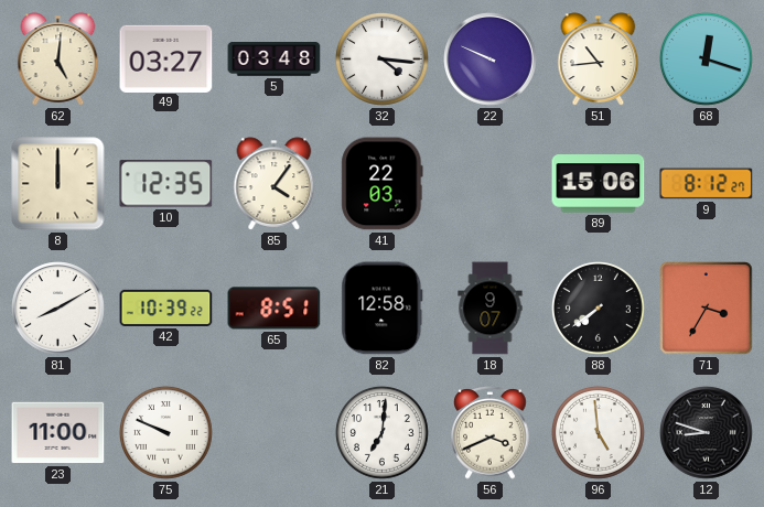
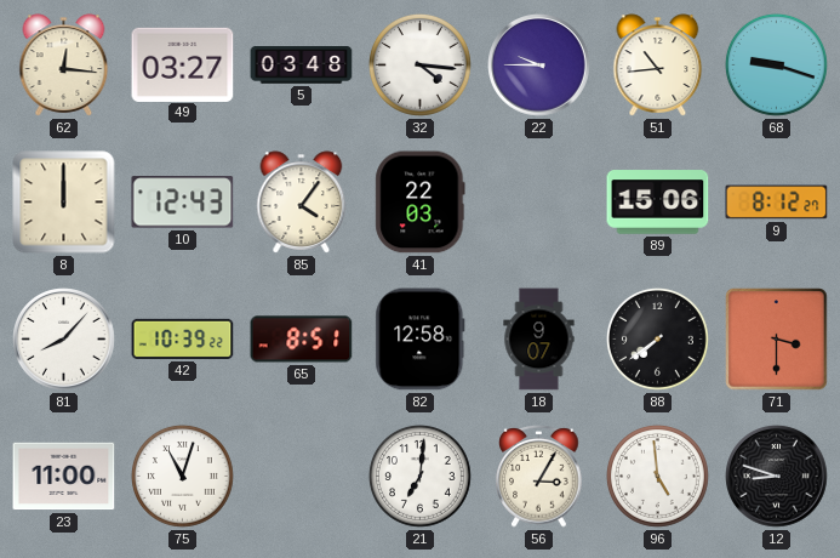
62: 5:01 -> 12:16
22: 9:49 -> 9:45
68: 12:18 -> 9:18
10: 12:35 -> 12:43
81: 8:10 -> 8:07
71: 3:35 -> 3:30
75: 9:49 -> 11:03
56: 3:41 -> 3:05
